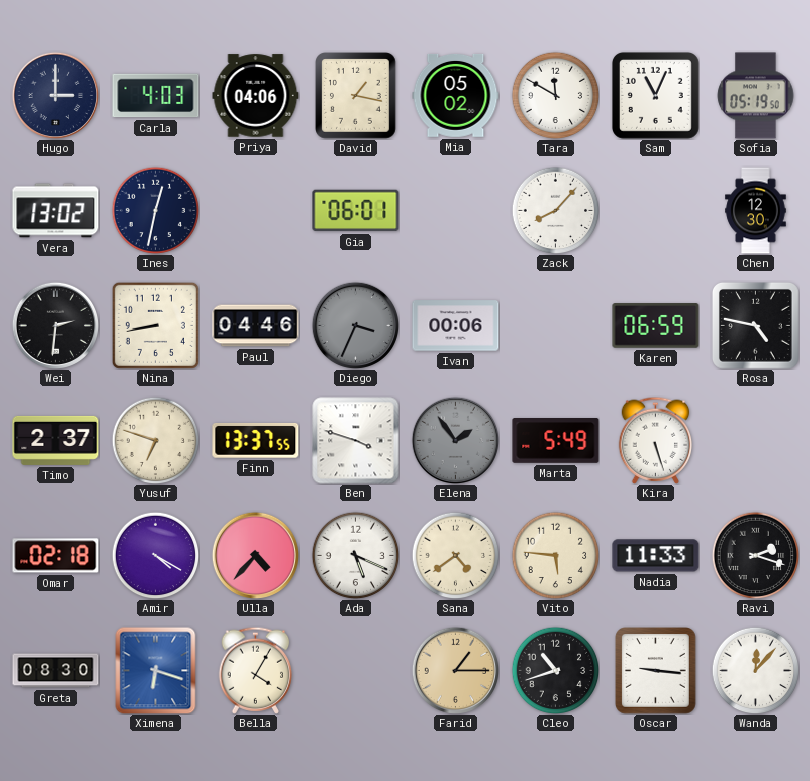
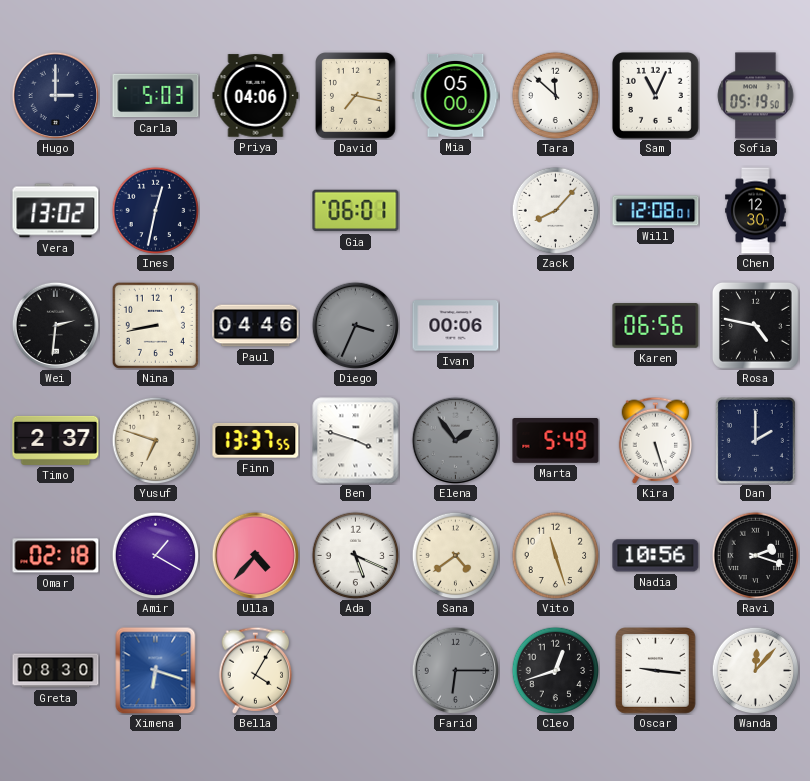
Carla: 4:03 -> 5:03
David: 1:17 -> 7:17
Mia: 05:02 -> 05:00
Tara: 11:50 -> 11:52
Will: none -> 12:08
Karen: 06:59 -> 06:56
Dan: none -> 2:00
Amir: 4:20 -> 1:20
Vito: 5:46 -> 11:27
Nadia: 11:33 -> 10:56
Farid: 1:15 -> 6:15
Farid dial: champagne -> grey
Cleo: 10:42 -> 12:42
